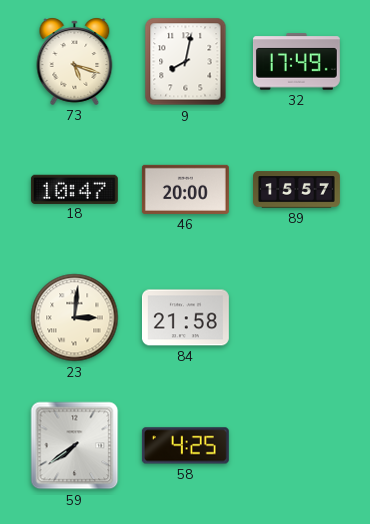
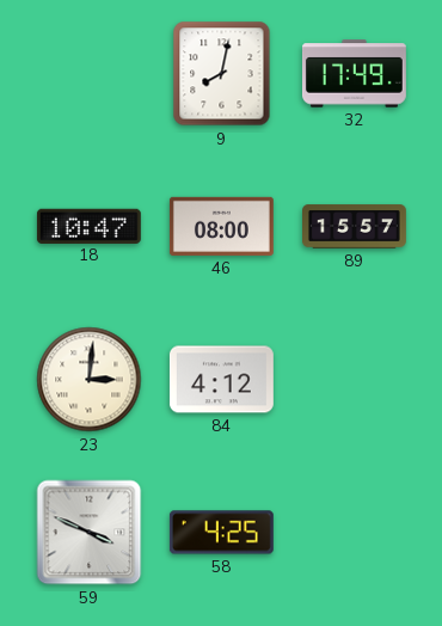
73: 5:18 -> none
46: 20:00 -> 08:00
84: 21:58 -> 4:12
59: 7:39 -> 3:49
